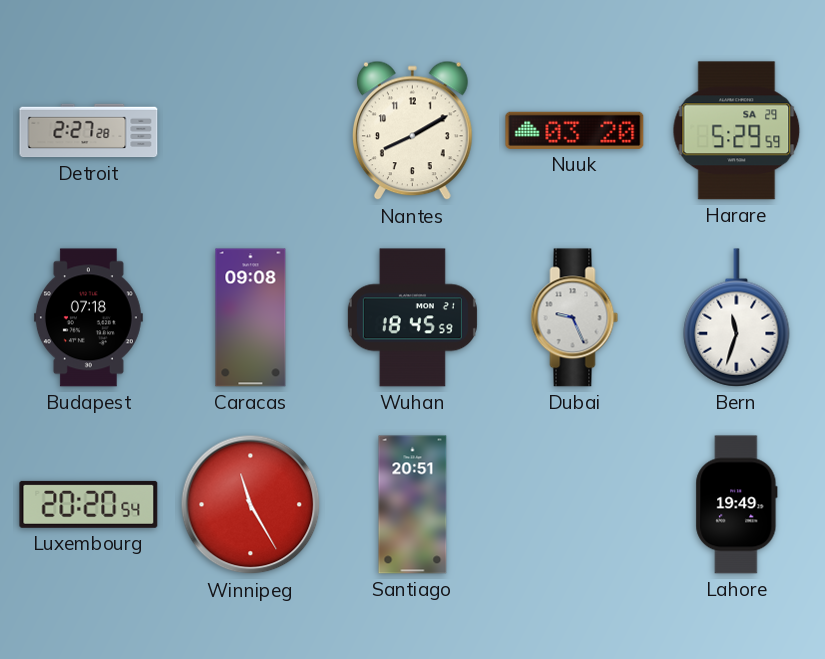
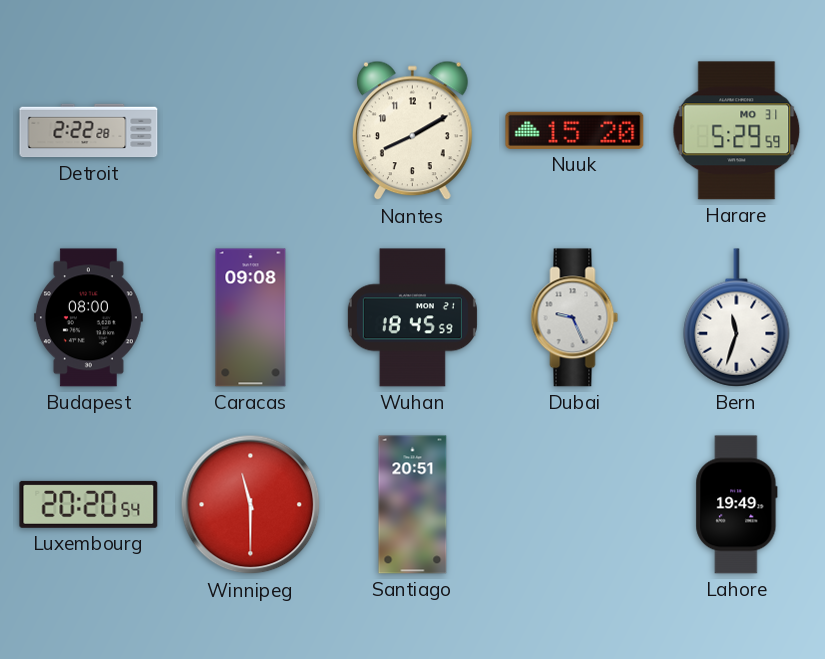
Detroit: 2:27 -> 2:22
Nuuk: 03:20 -> 15:20
Harare date: SA 29 -> MO 31
Budapest: 07:18 -> 08:00
Winnipeg: 11:25 -> 11:30
